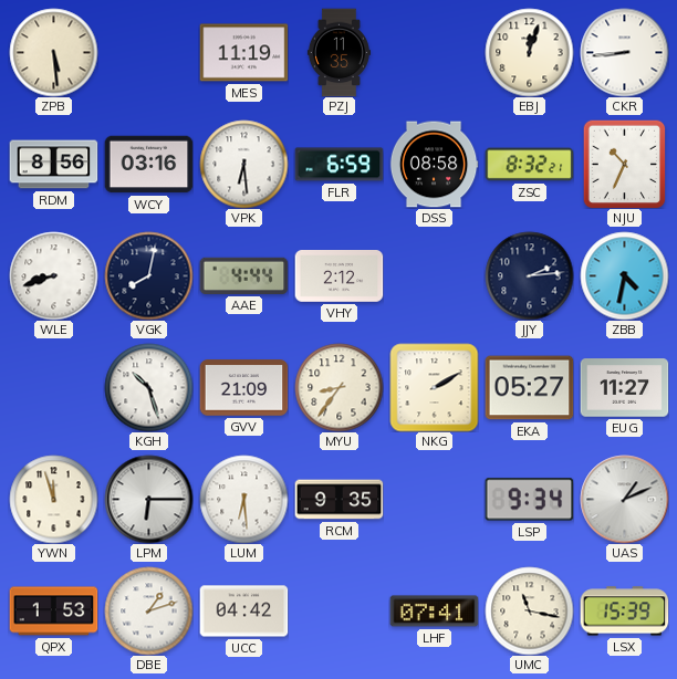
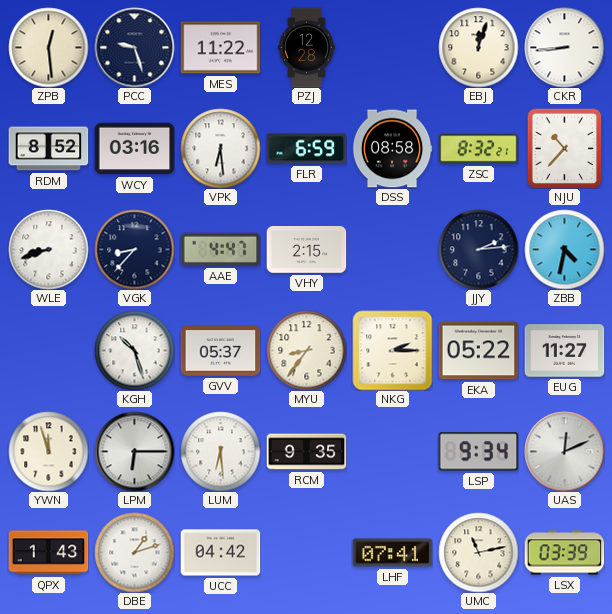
ZPB: 5:29 -> 12:29
PCC: none -> 9:27
MES: 11:19 -> 11:22
PZJ: 11:35 -> 12:28
RDM: 8:56 -> 8:52
NJU: 10:34 -> 10:37
VGK: 8:02 -> 8:37
AAE: 4:44 -> 4:47
VHY: 2:12 -> 2:15
GVV: 21:09 -> 05:37
NKG: 2:10 -> 2:15
EKA: 05:27 -> 05:22
UAS: 1:11 -> 12:11
QPX: 1:53 -> 1:43
UMC: 11:17 -> 11:13
LSX: 15:39 -> 03:39
